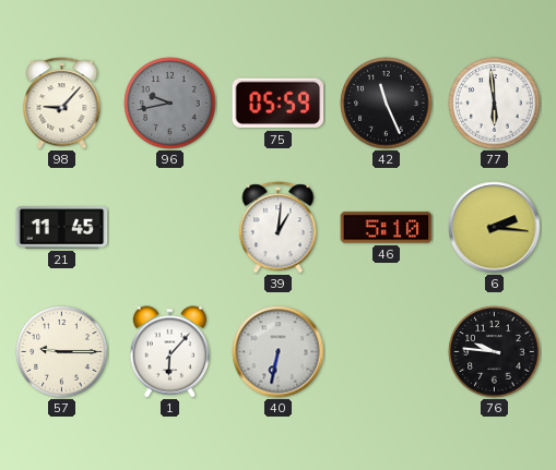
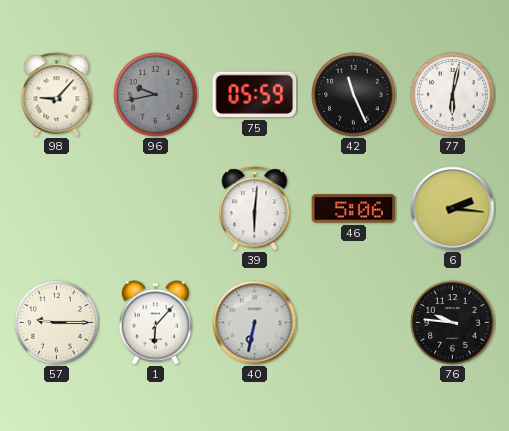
77: 5:59 -> 6:02
21: 11:45 -> none
39: 1:01 -> 6:01
46: 5:10 -> 5:06
